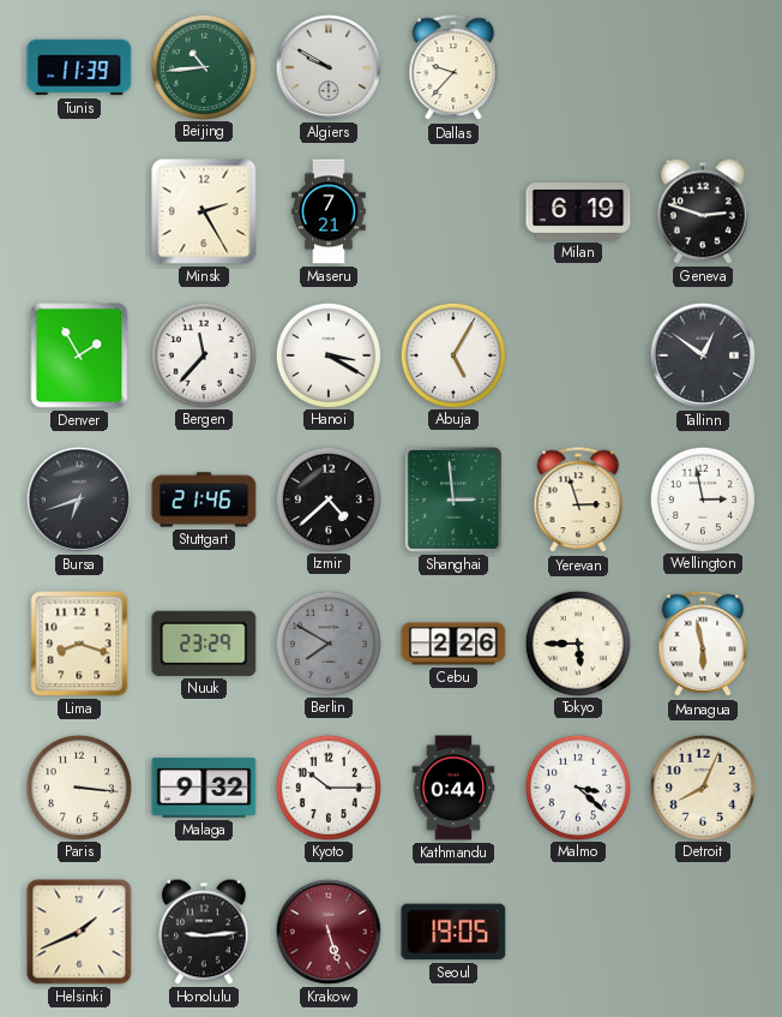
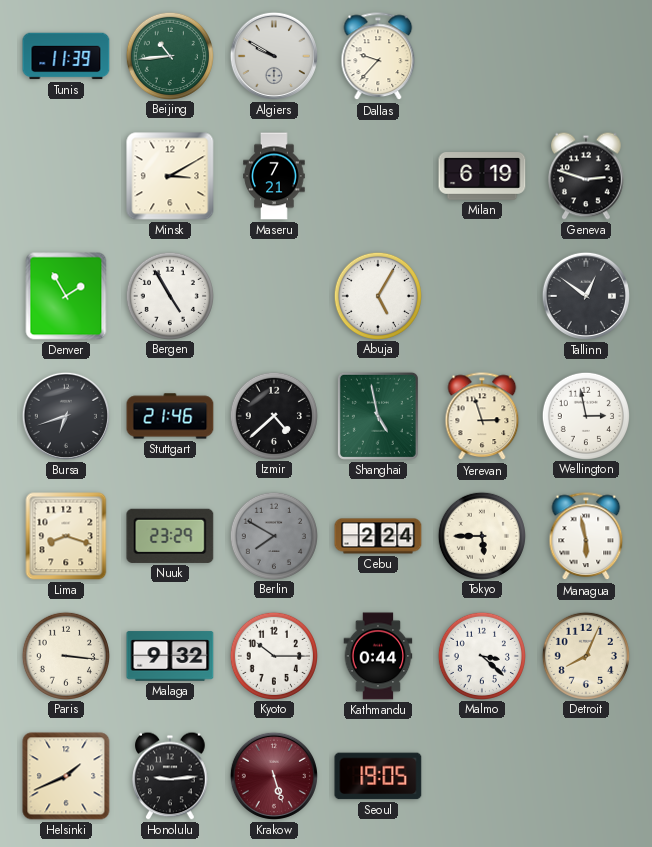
Minsk: 2:25 -> 3:10
Bergen: 11:37 -> 4:55
Hanoi: 3:20 -> none
Shanghai: 2:59 -> 4:58
Cebu: 2:26 -> 2:24
